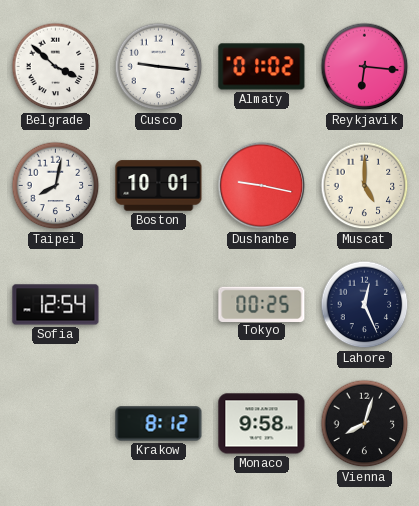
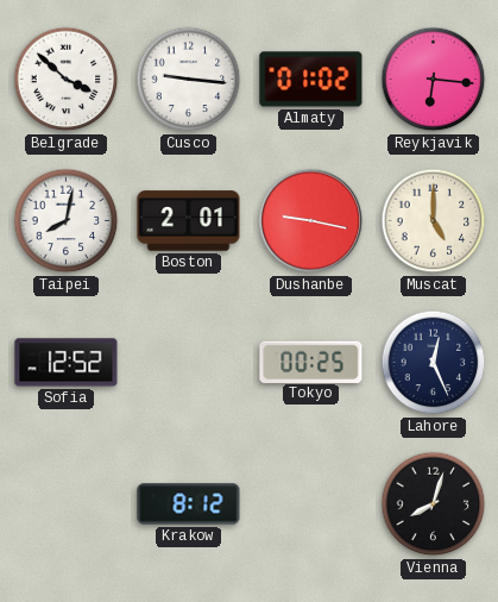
Boston: 10:01 -> 2:01
Sofia: 12:54 -> 12:52
Monaco: 9:58 -> none
